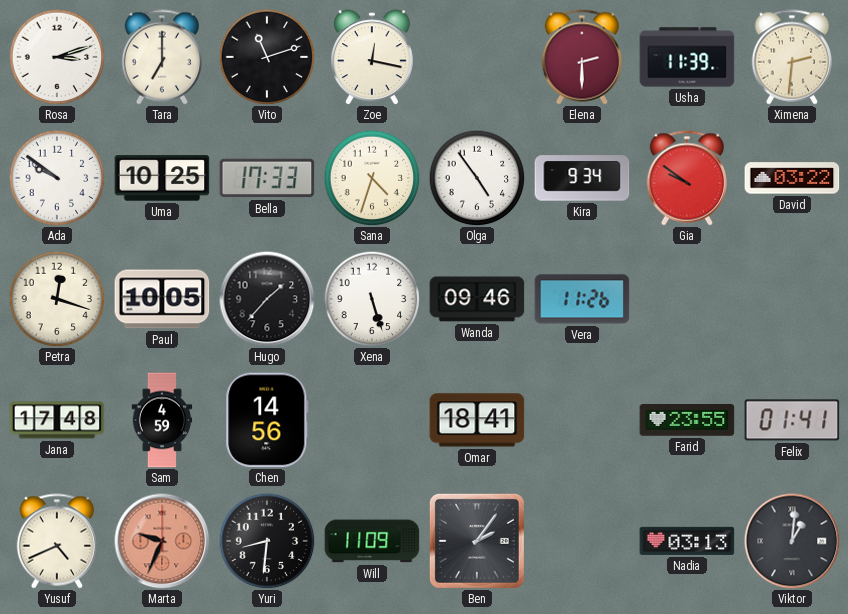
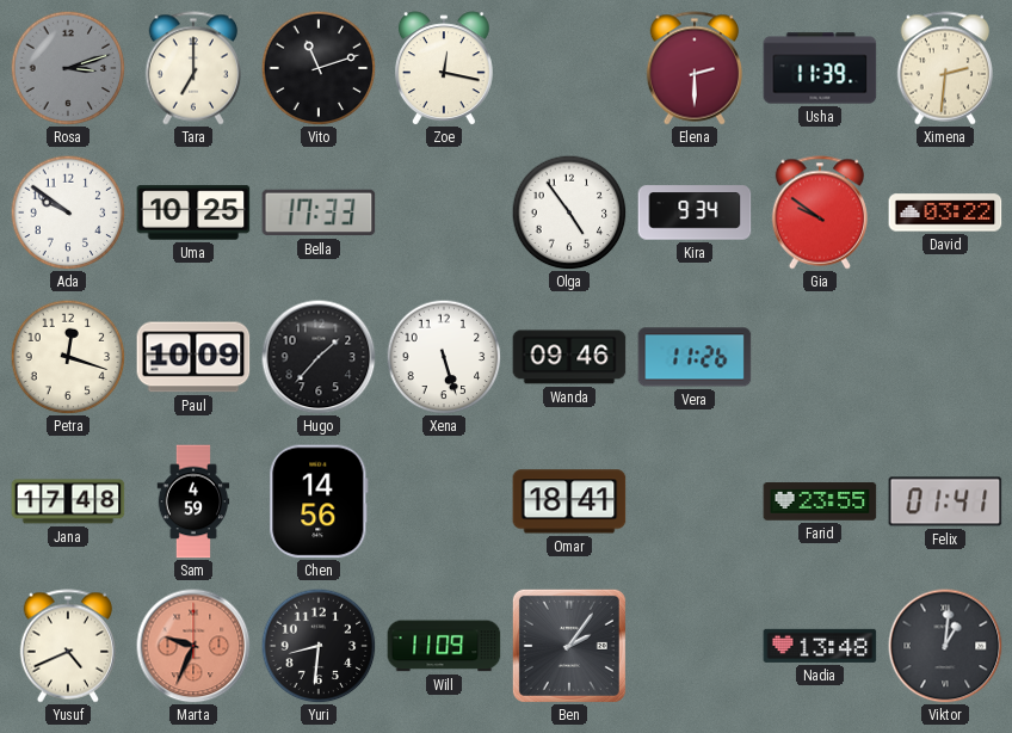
Rosa dial: white -> grey
Sana: 4:33 -> none
Paul: 10:05 -> 10:09
Nadia: 03:13 -> 13:48
